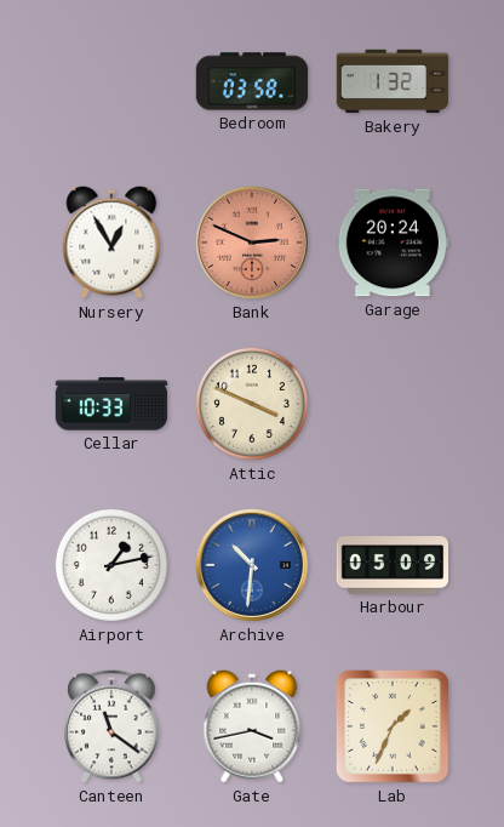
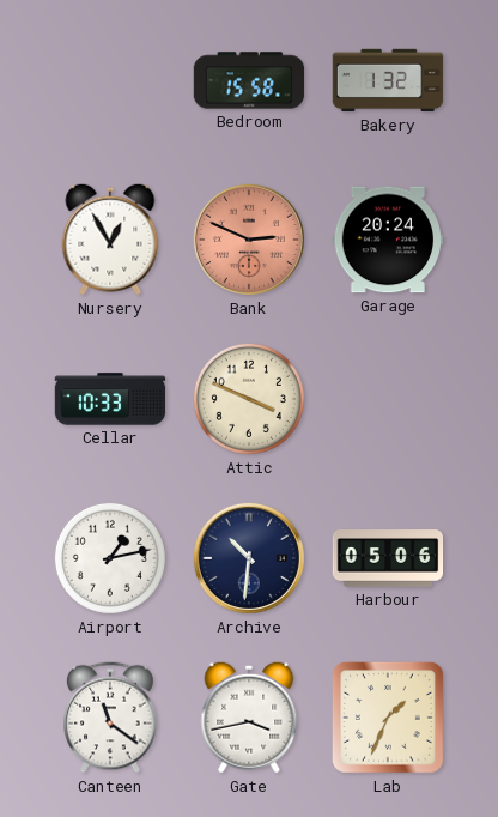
Bedroom: 03:58 -> 15:58
Archive dial: blue -> navy
Harbour: 05:09 -> 05:06
